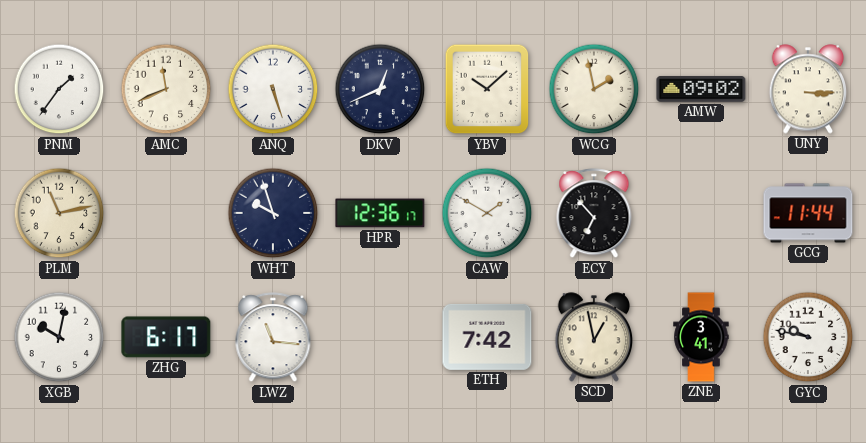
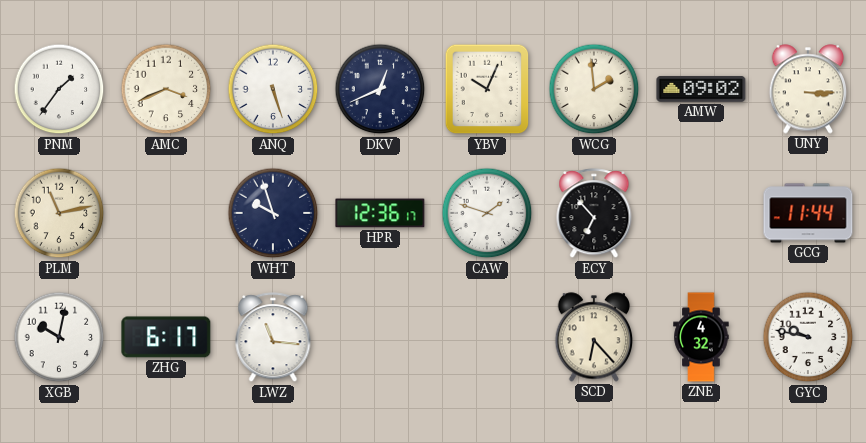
AMC: 11:41 -> 3:41
YBV: 10:08 -> 10:04
WCG: 1:58 -> 1:59
CAW: 1:50 -> 1:48
ETH: 7:42 -> none
SCD: 12:58 -> 6:23
ZNE: 3:41 -> 4:32
